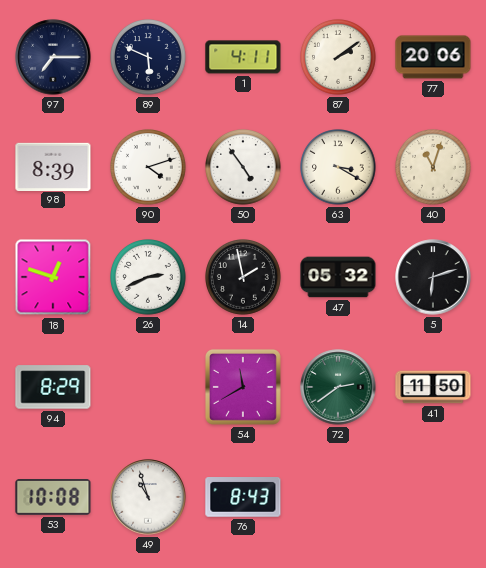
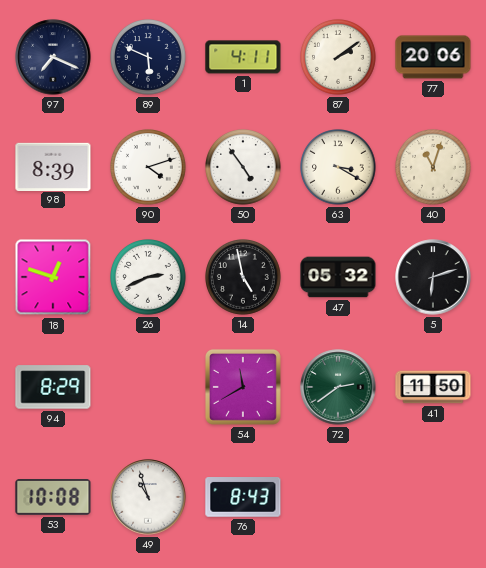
97: 7:15 -> 7:19
14: 1:58 -> 4:58
